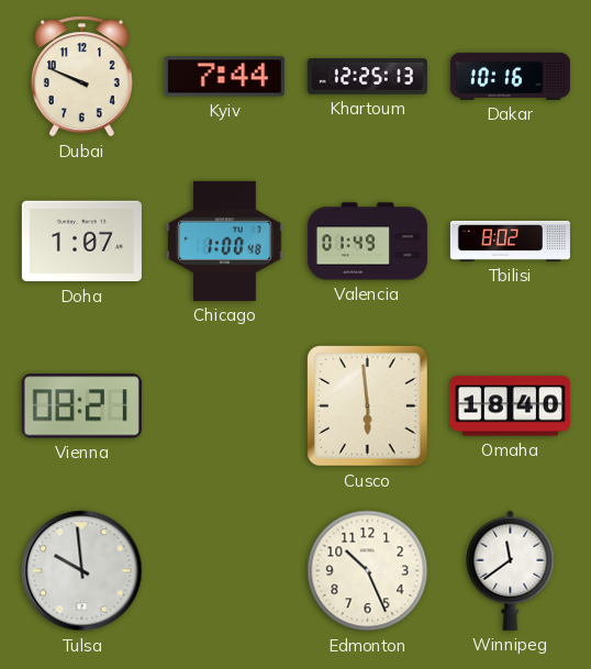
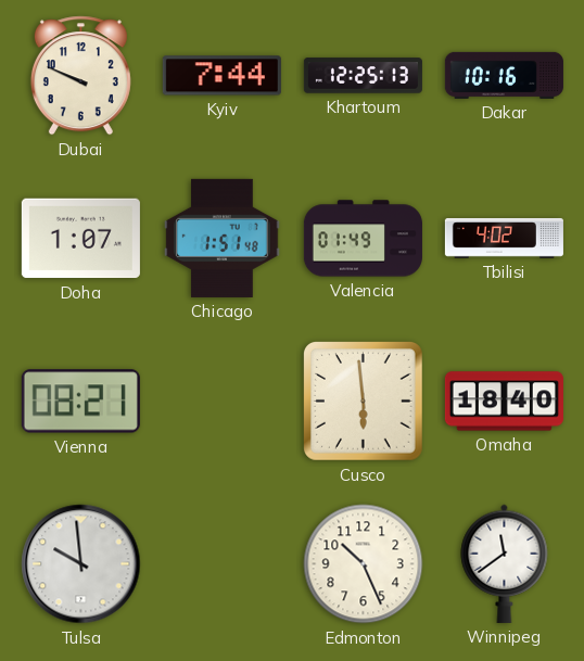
Chicago: 1:00 -> 1:51
Tbilisi: 8:02 -> 4:02
